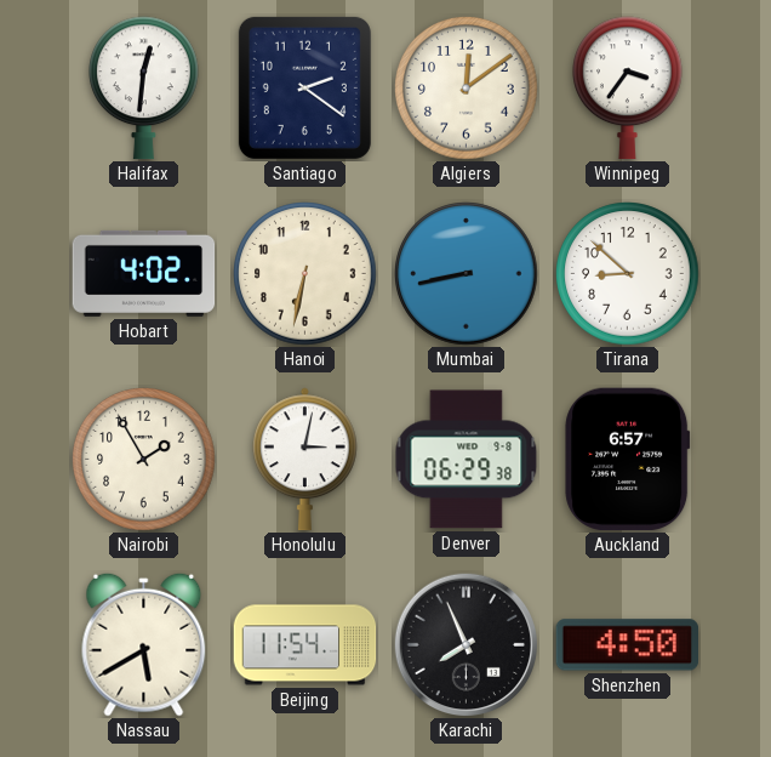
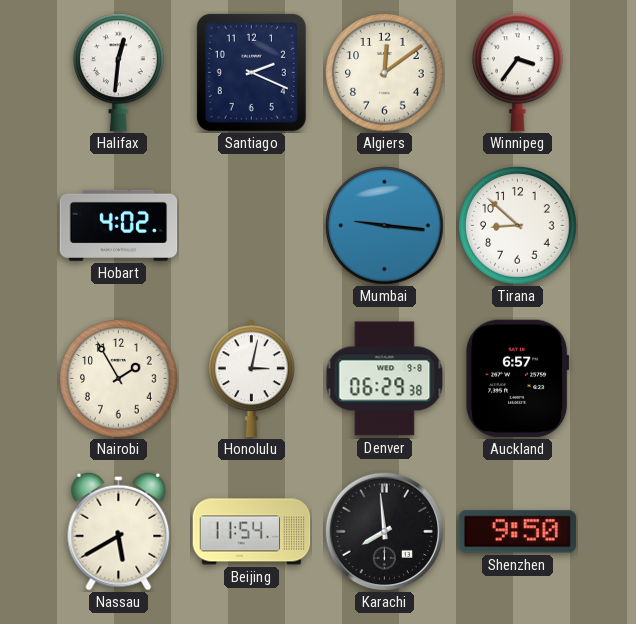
Santiago: 2:21 -> 2:19
Hanoi: 6:32 -> none
Mumbai: 8:43 -> 9:16
Karachi: 7:56 -> 7:59
Shenzhen: 4:50 -> 9:50
